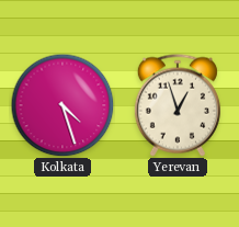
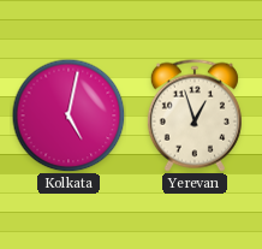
Kolkata: 4:27 -> 5:02
